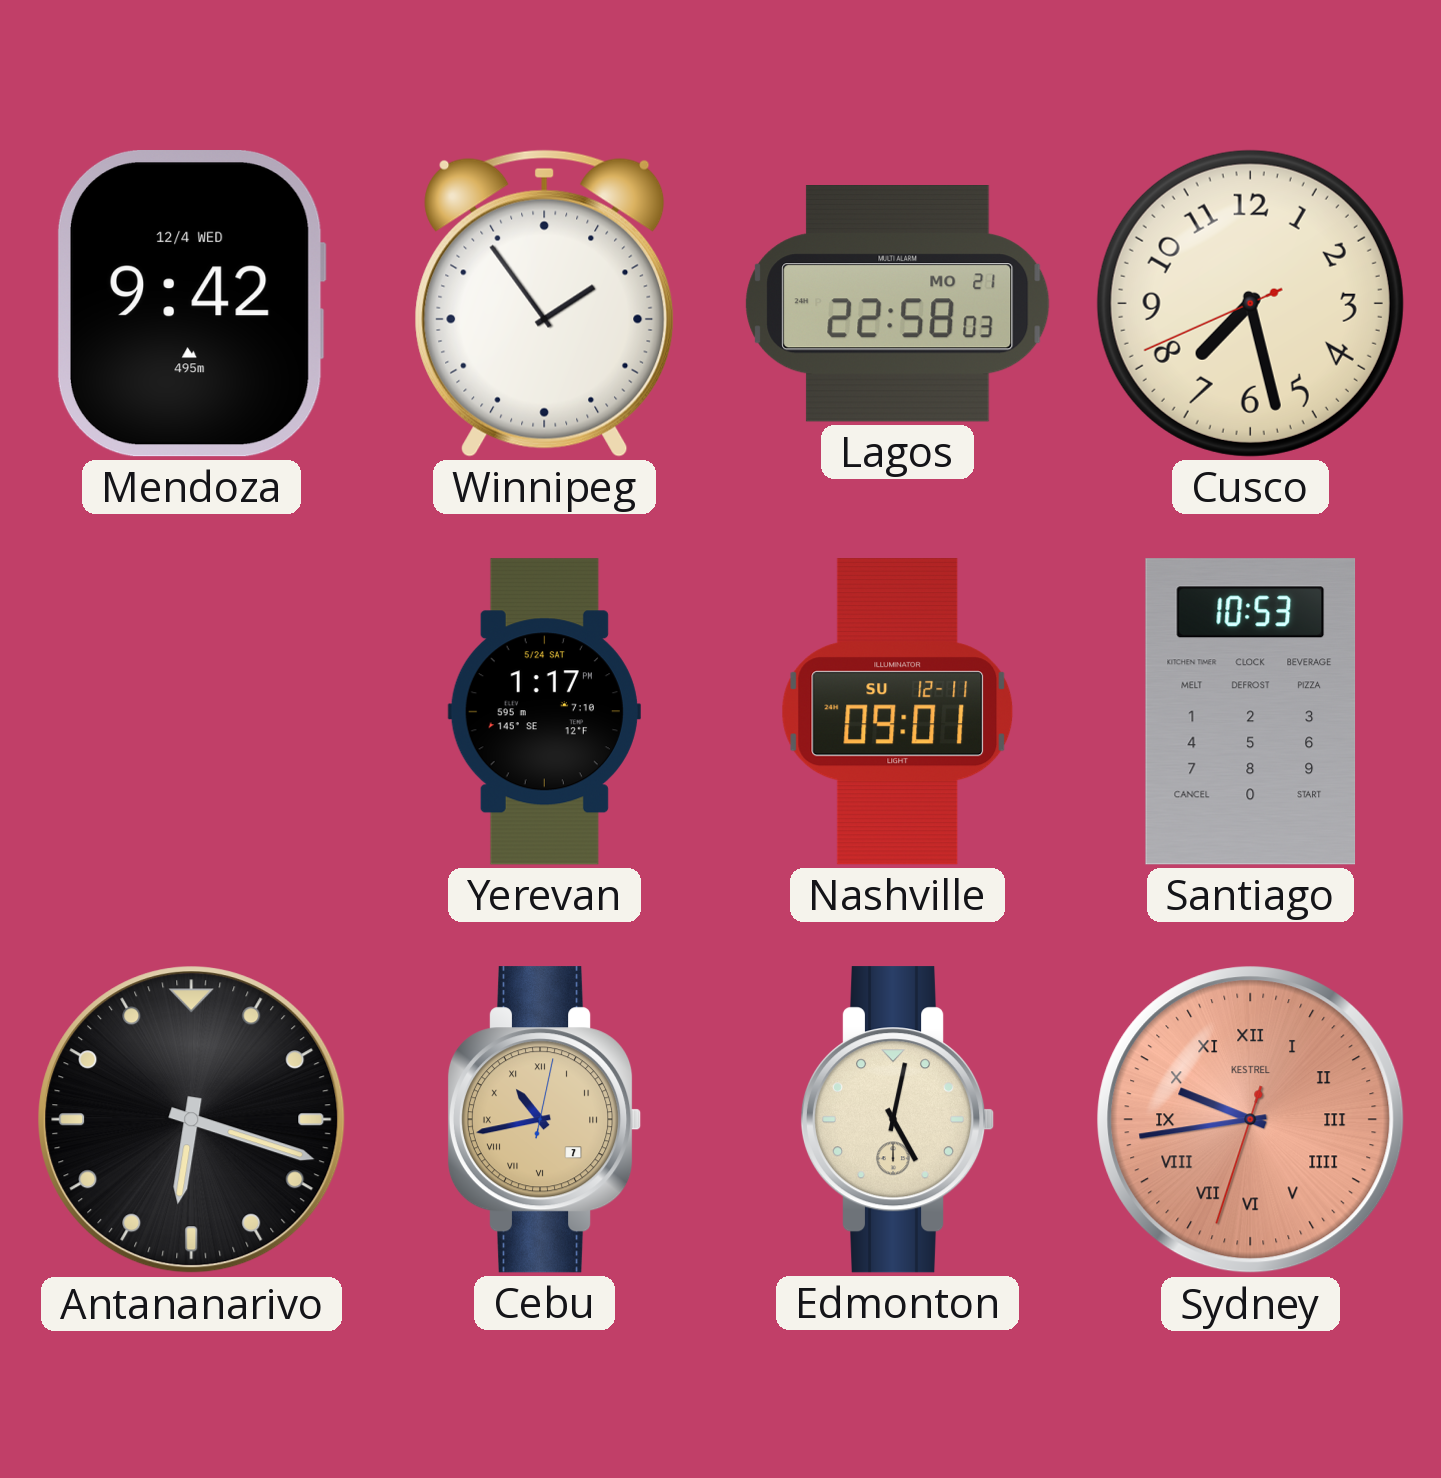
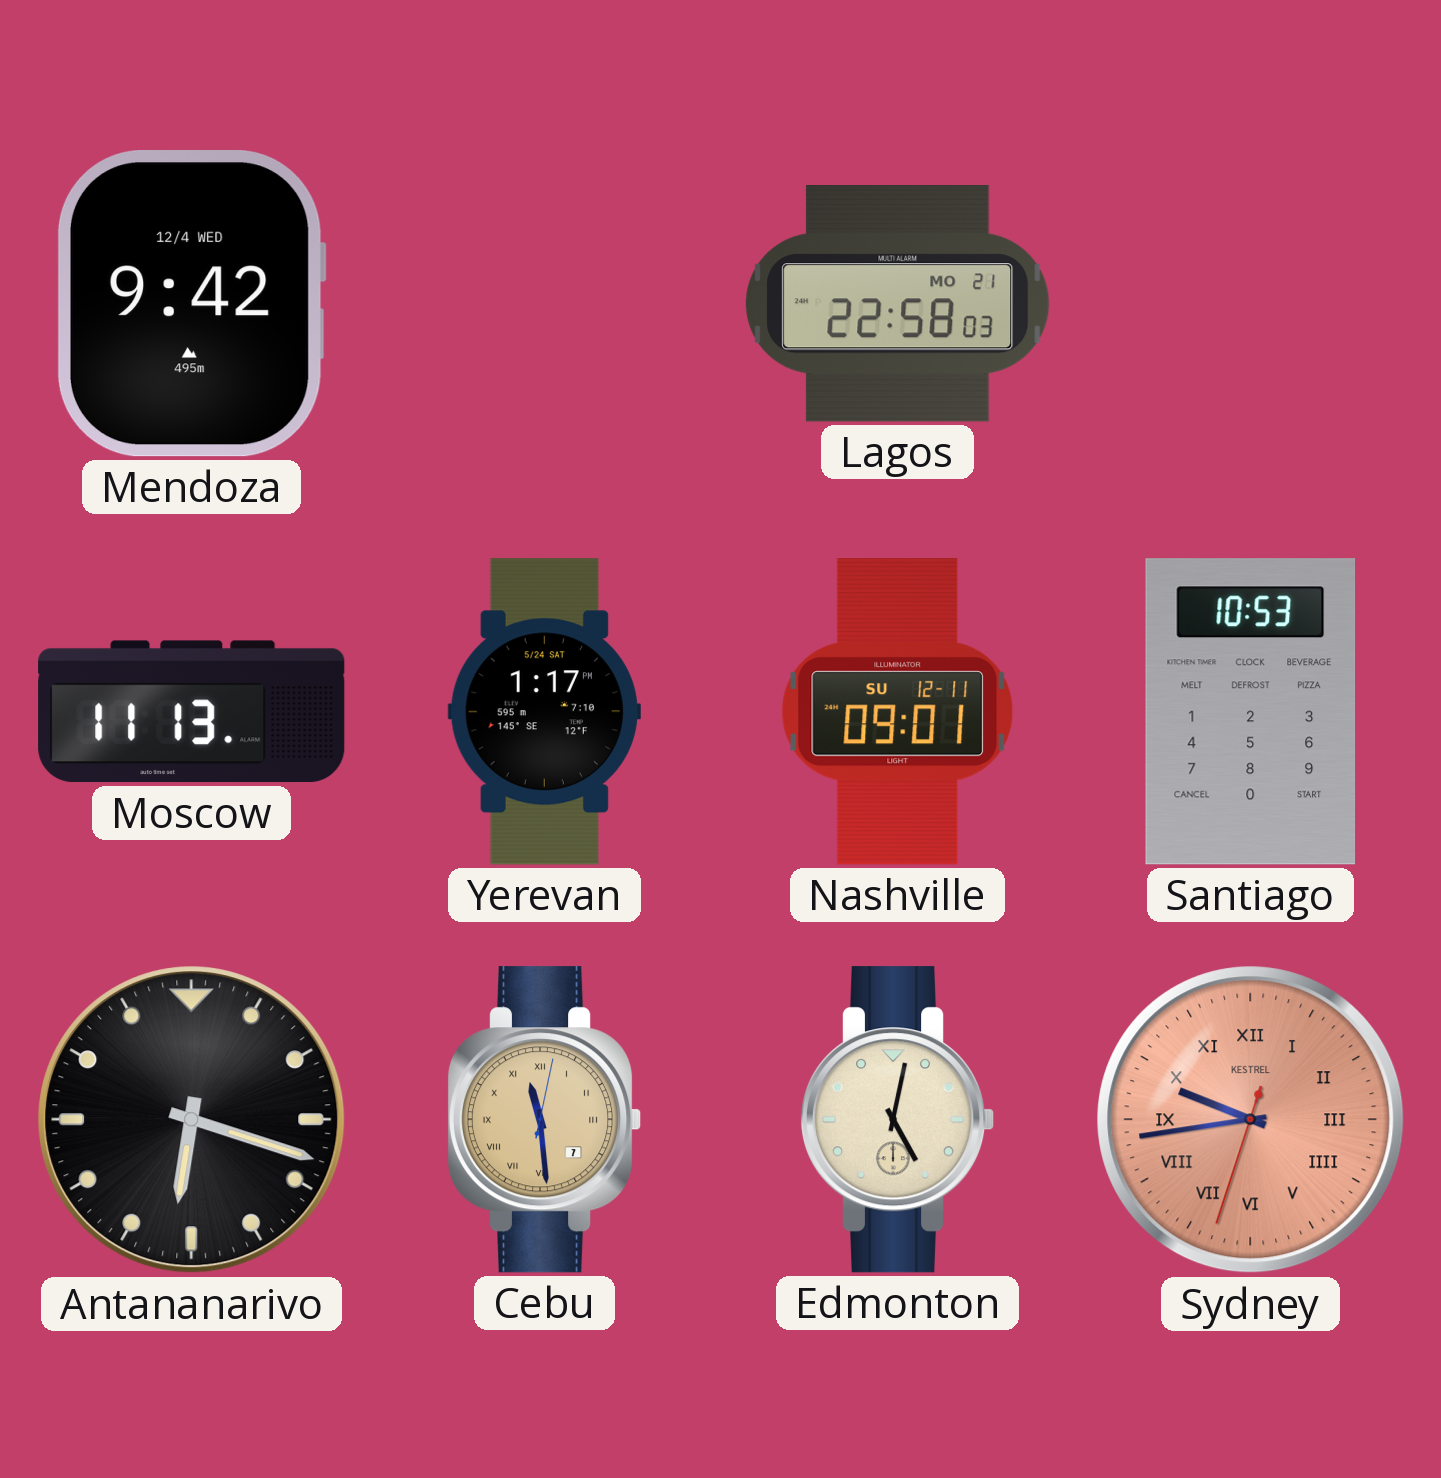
Winnipeg: 1:54 -> none
Cusco: 7:27 -> none
Moscow: none -> 11:13
Cebu: 10:43 -> 11:29
